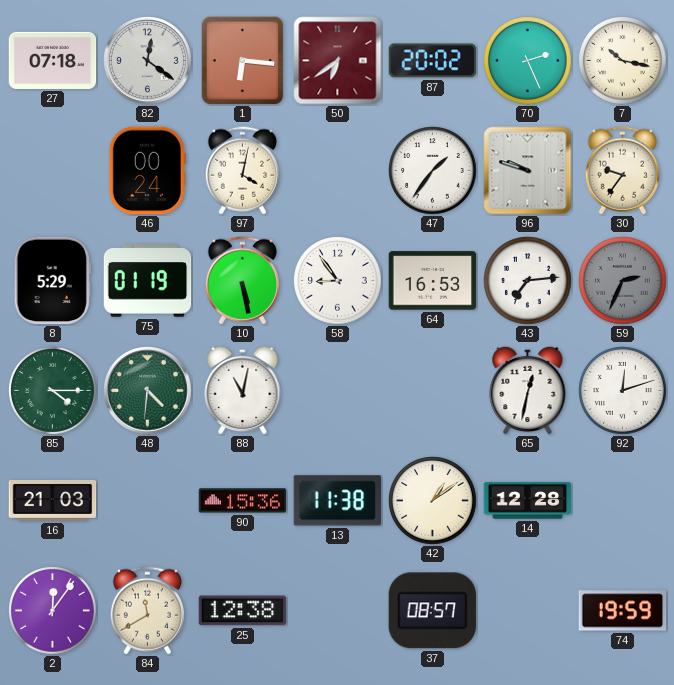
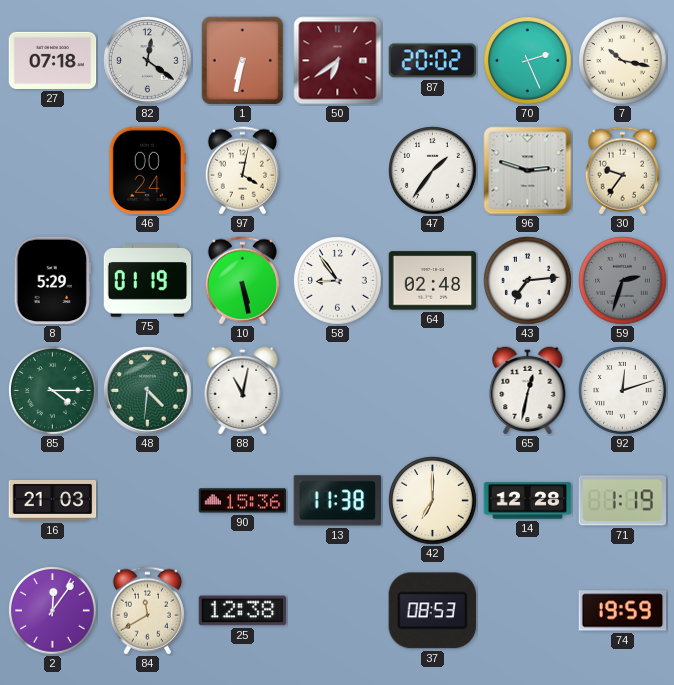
1: 6:16 -> 6:32
96: 9:48 -> 2:48
64: 16:53 -> 02:48
59: 2:34 -> 2:33
42: 1:09 -> 7:00
71: none -> 1:19
37: 08:57 -> 08:53
